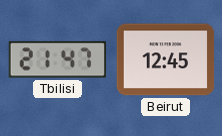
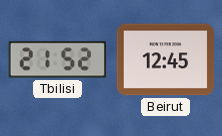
Tbilisi: 21:47 -> 21:52
